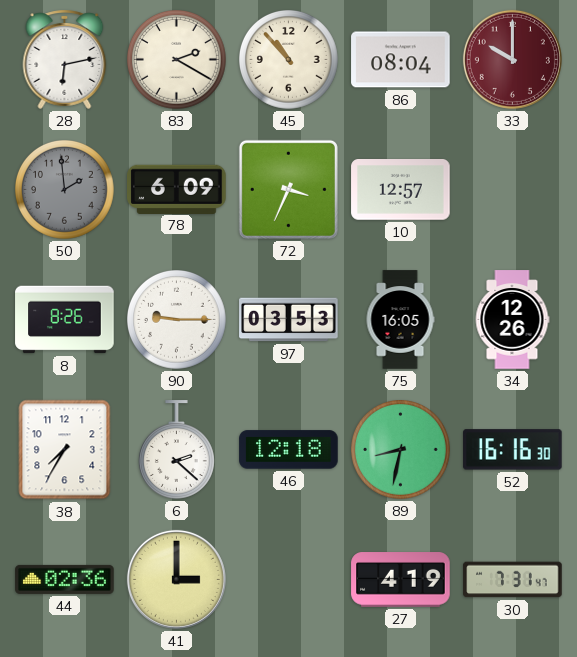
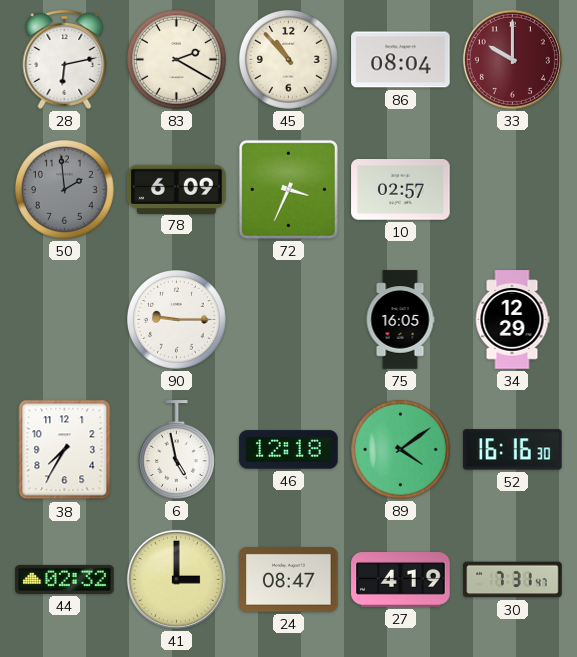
10: 12:57 -> 02:57
8: 8:26 -> none
97: 03:53 -> none
34: 12:26 -> 12:29
6: 2:22 -> 4:58
89: 8:32 -> 4:09
44: 02:36 -> 02:32
24: none -> 08:47
